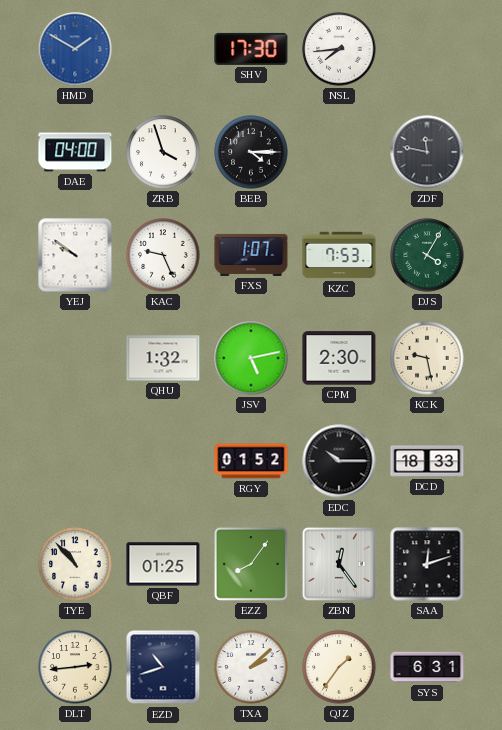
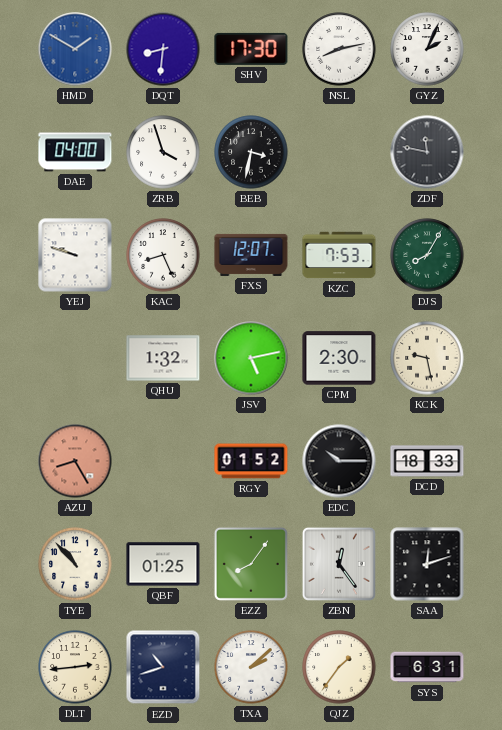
DQT: none -> 8:31
NSL: 7:44 -> 8:13
GYZ: none -> 2:04
BEB: 4:15 -> 3:32
YEJ: 9:51 -> 9:48
KAC: 9:26 -> 8:26
FXS: 1:07 -> 12:07
DJS: 4:05 -> 8:05
AZU: none -> 8:25
